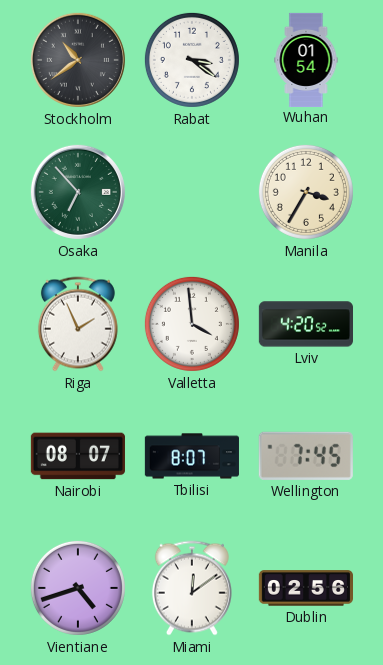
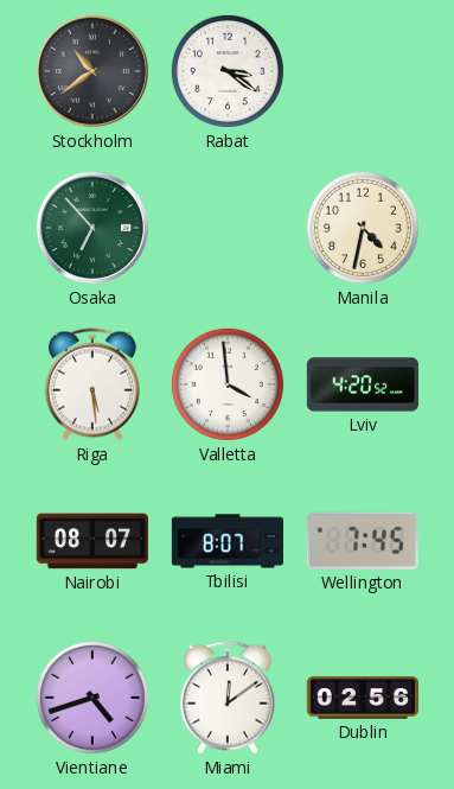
Wuhan: 01:54 -> none
Manila: 3:35 -> 4:32
Riga: 1:56 -> 5:29
